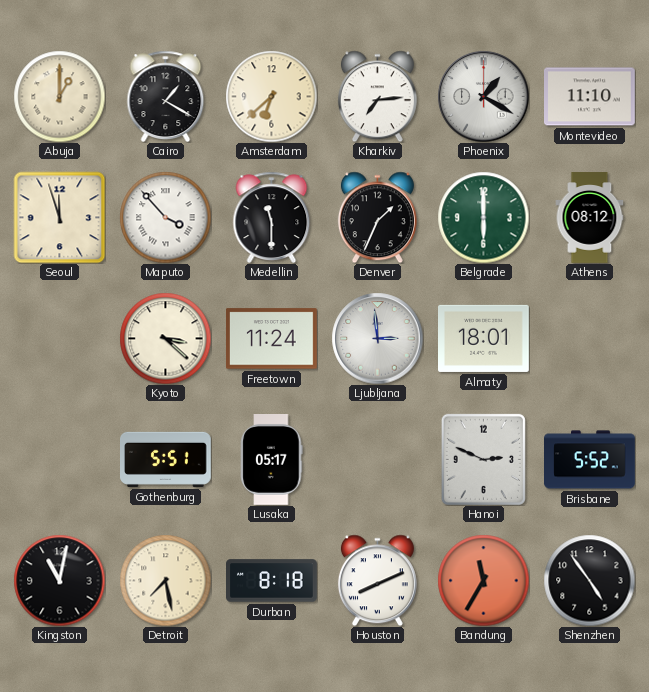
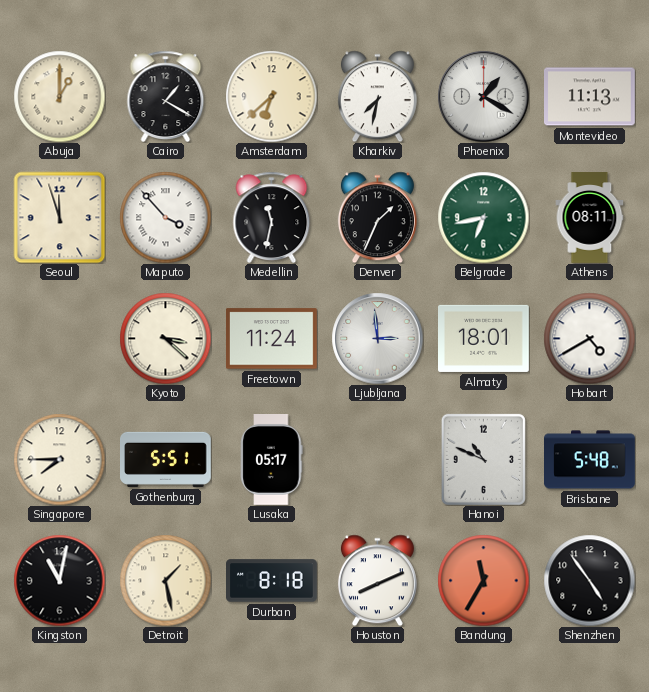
Kharkiv: 7:14 -> 7:32
Montevideo: 11:10 -> 11:13
Medellin: 11:30 -> 11:32
Belgrade: 6:00 -> 6:43
Athens: 08:12 -> 08:11
Hobart: none -> 4:40
Singapore: none -> 7:45
Hanoi: 2:49 -> 10:49
Brisbane: 5:52 -> 5:48
Detroit: 7:28 -> 1:28
